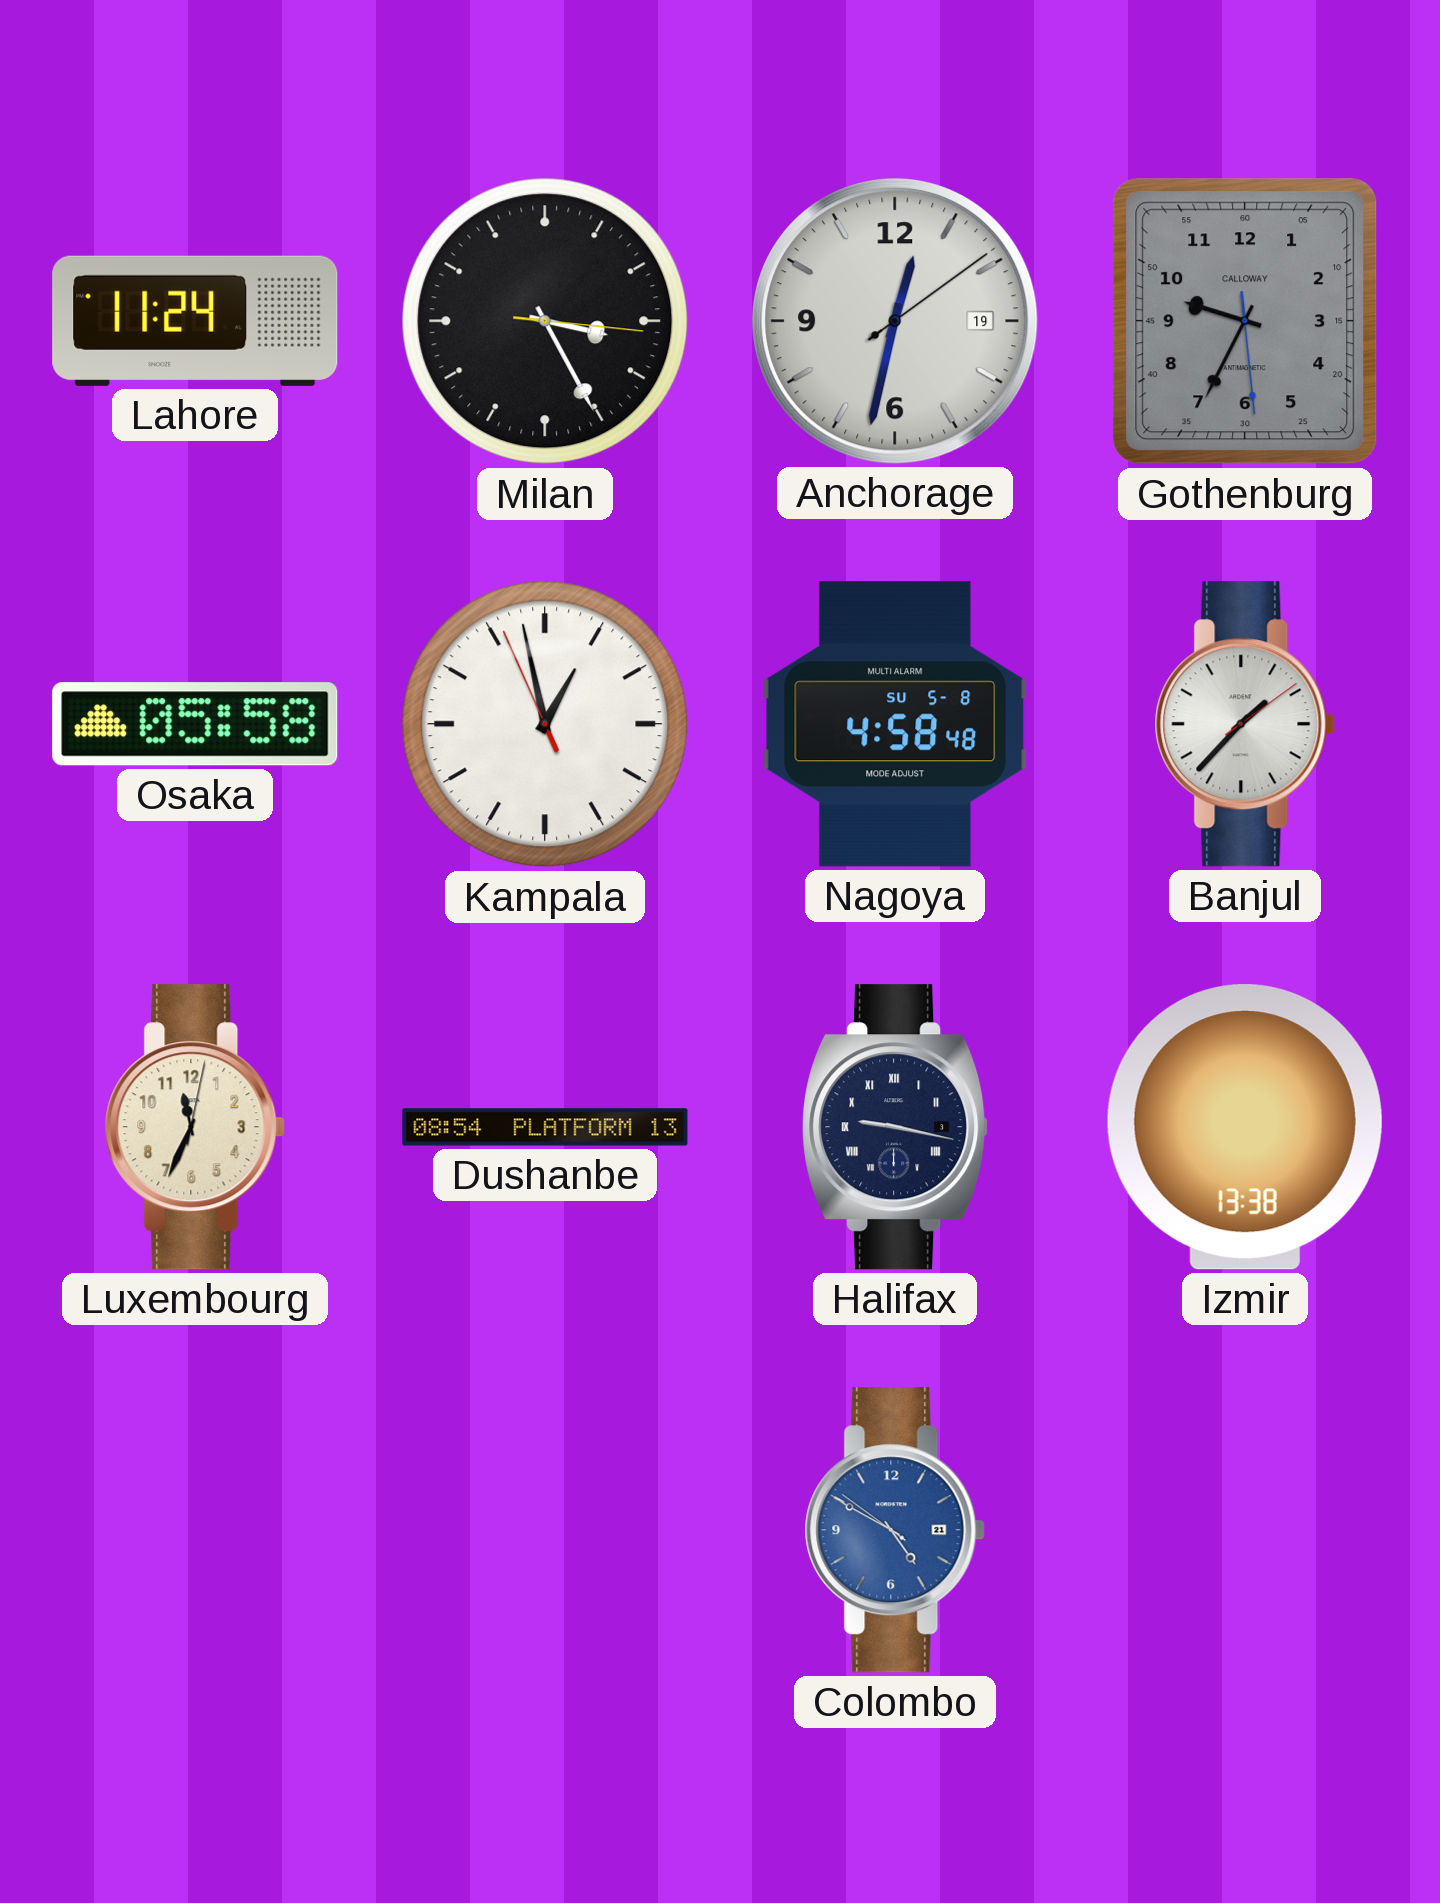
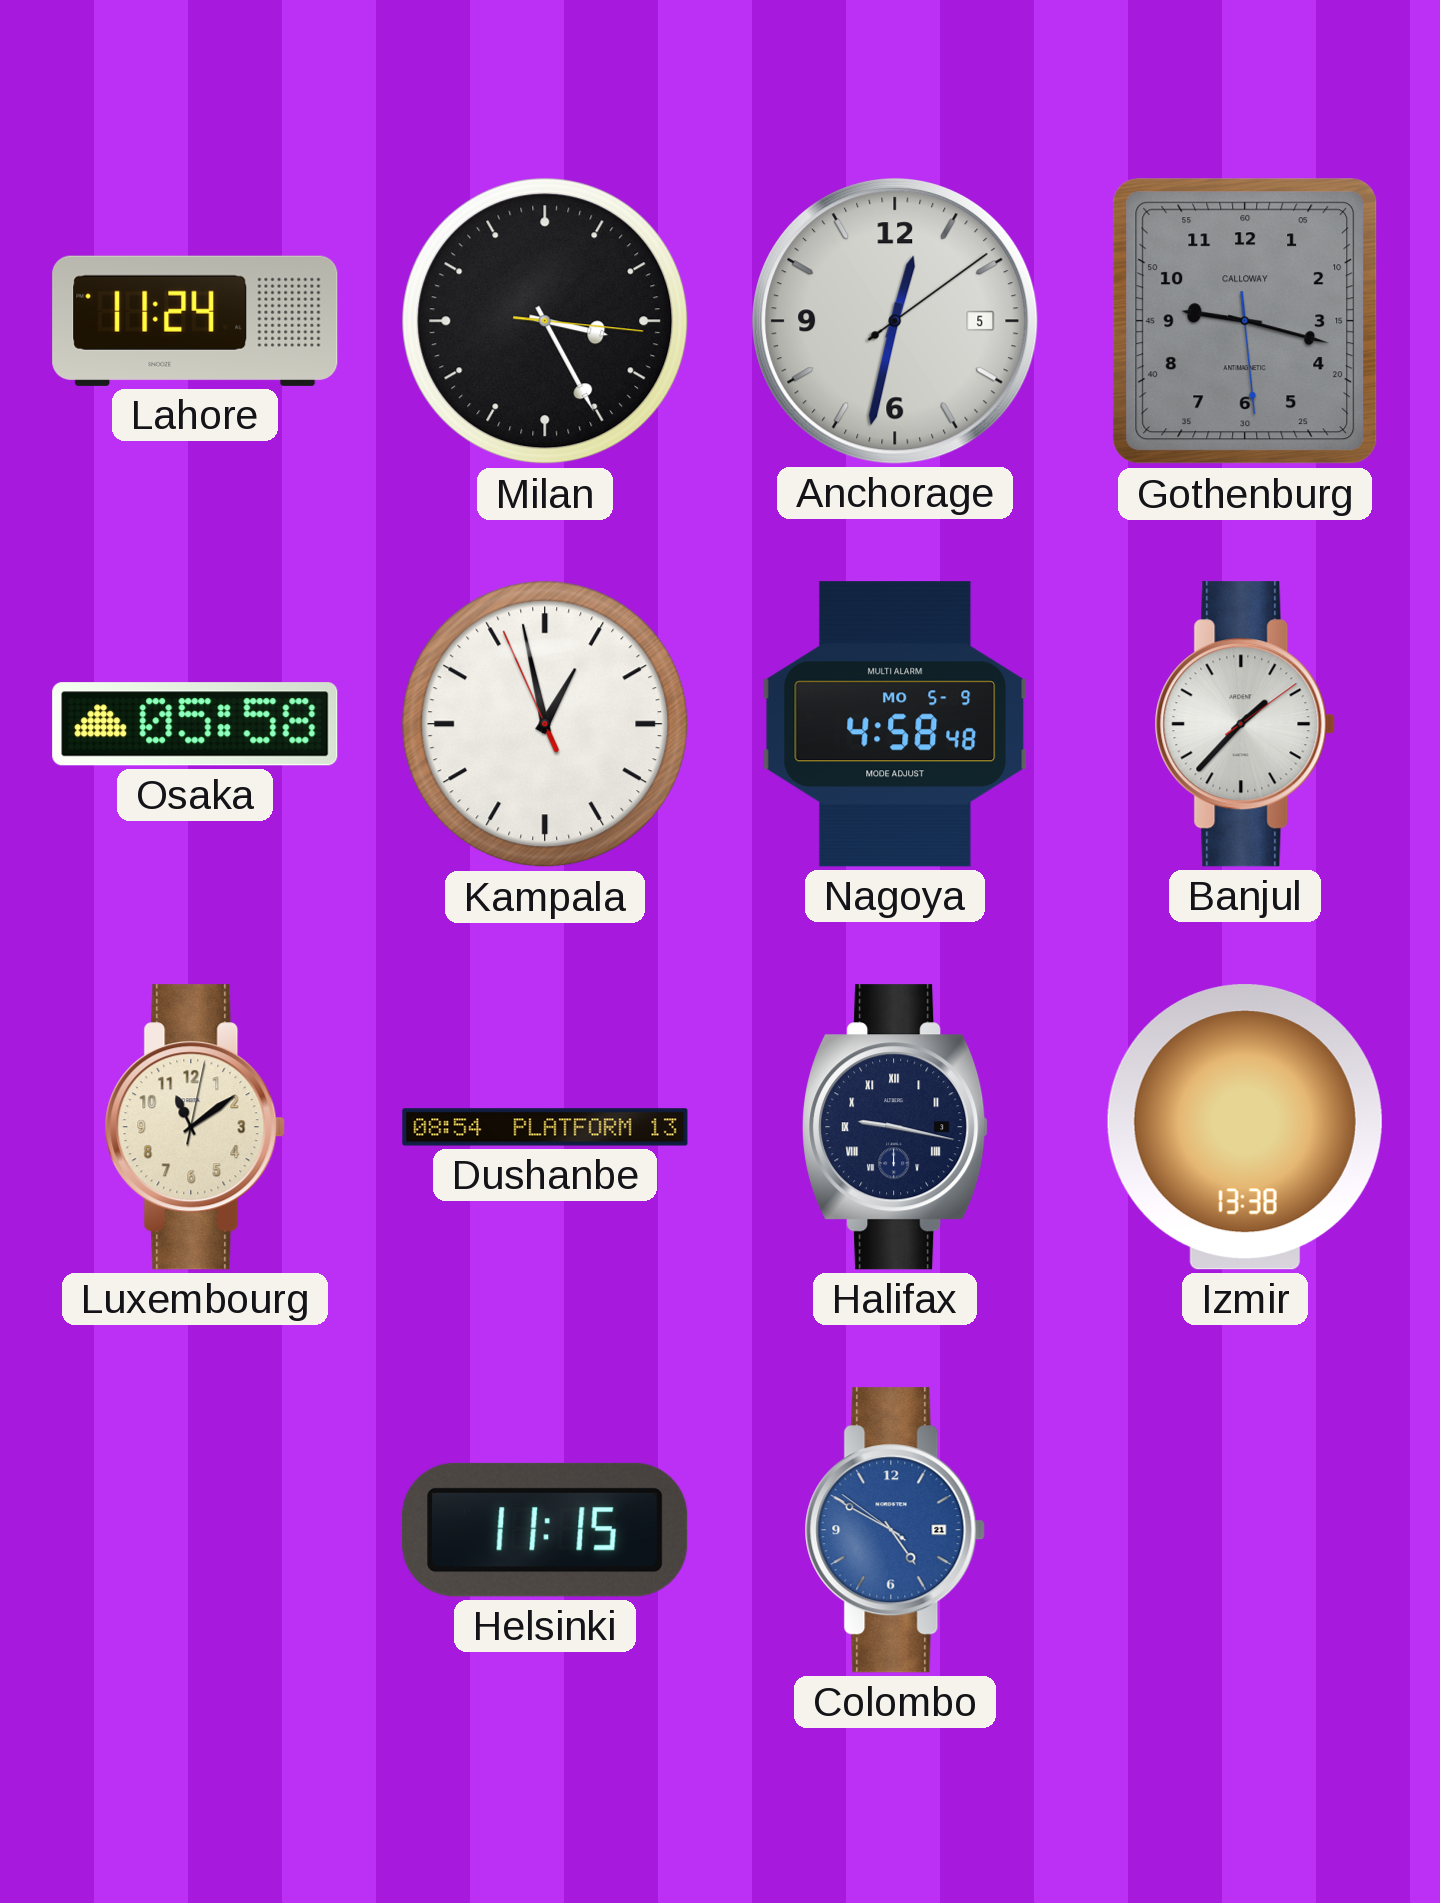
Anchorage date: 19 -> 5
Gothenburg: 9:34 -> 9:17
Nagoya date: SU 5-8 -> MO 5-9
Luxembourg: 11:34 -> 11:09
Helsinki: none -> 11:15
